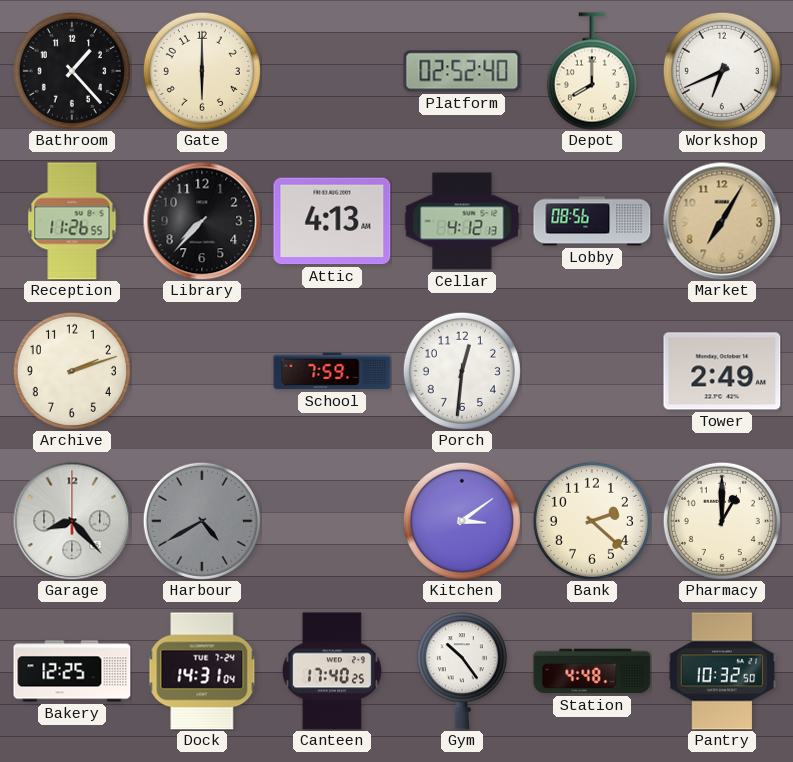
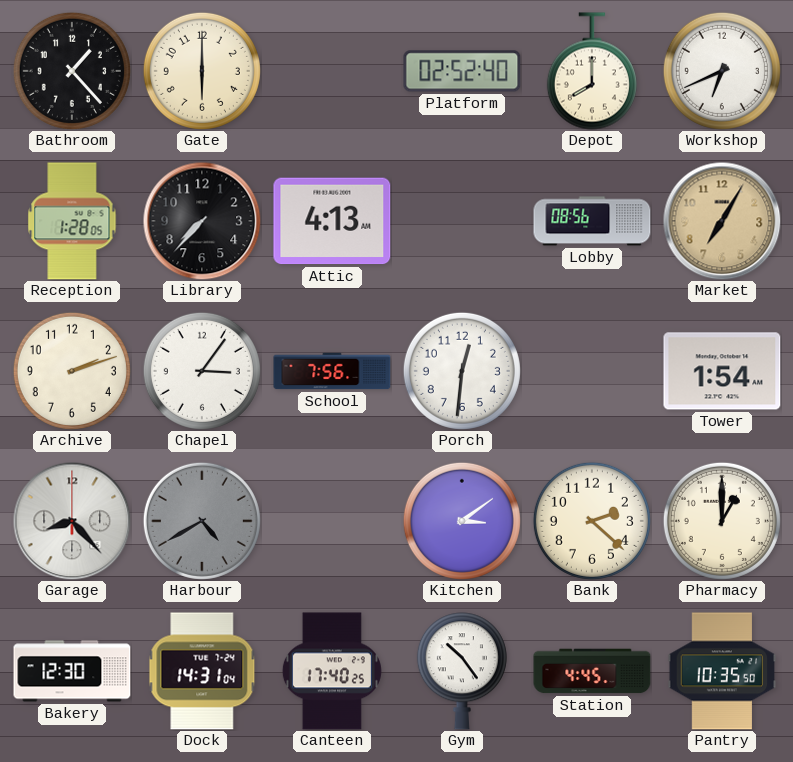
Reception: 11:26 -> 1:28
Cellar: 4:12 -> none
Chapel: none -> 3:06
School: 7:59 -> 7:56
Tower: 2:49 -> 1:54
Bakery: 12:25 -> 12:30
Station: 4:48 -> 4:45
Pantry: 10:32 -> 10:35
